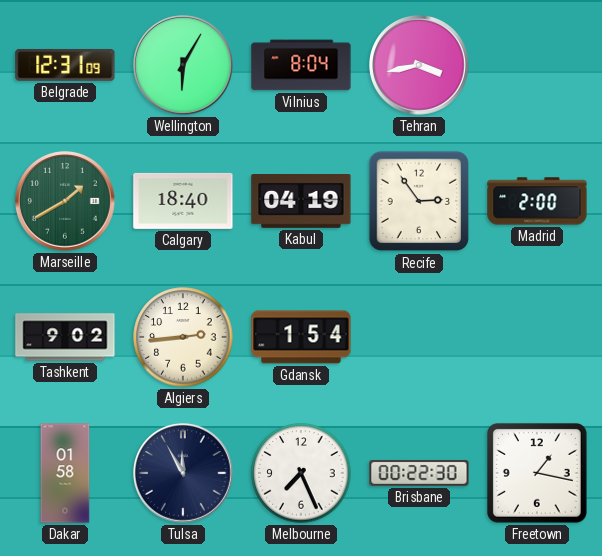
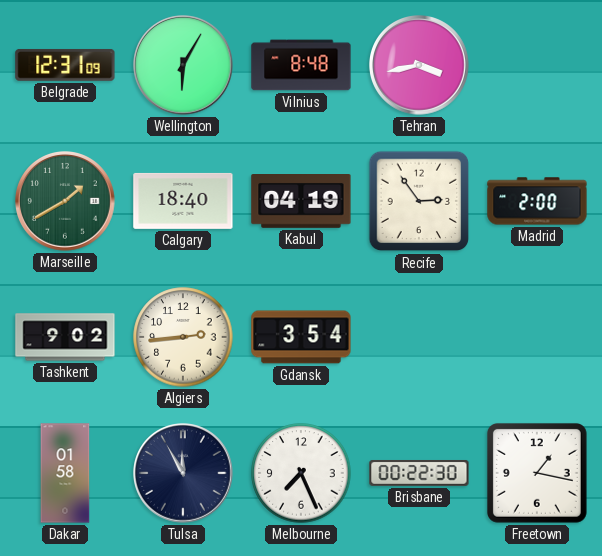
Vilnius: 8:04 -> 8:48
Gdansk: 1:54 -> 3:54
